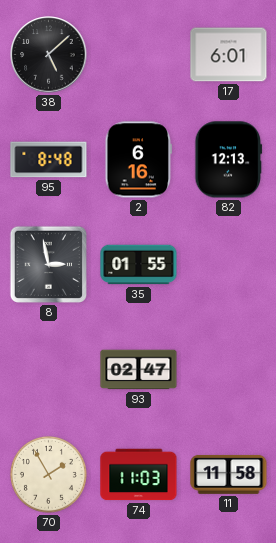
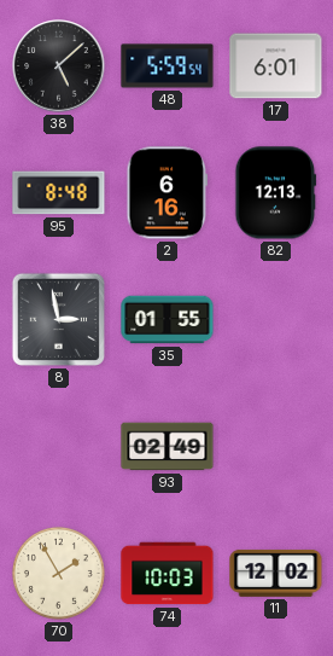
48: none -> 5:59
93: 02:47 -> 02:49
74: 11:03 -> 10:03
11: 11:58 -> 12:02
